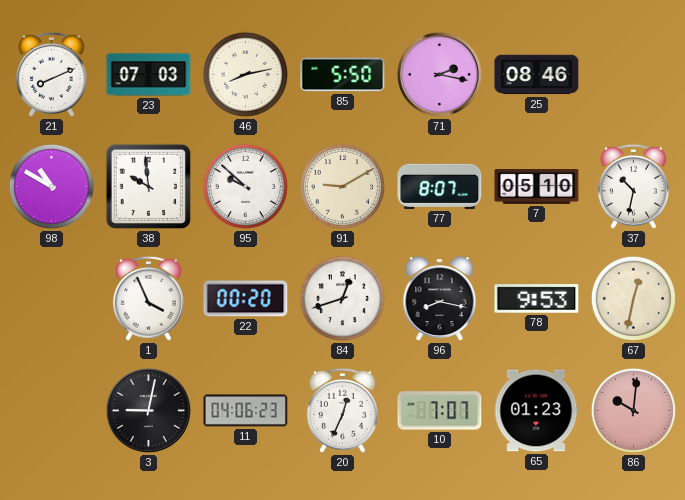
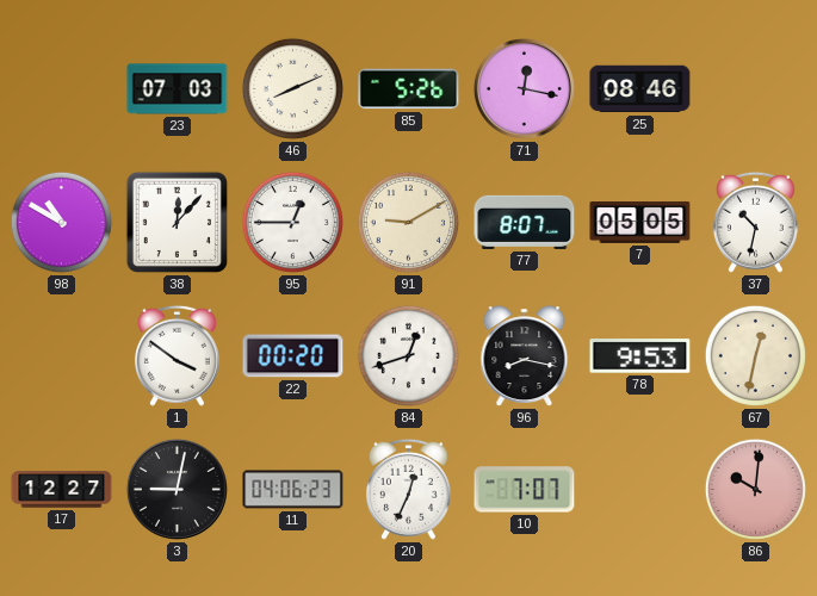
21: 8:11 -> none
46: 8:13 -> 8:11
85: 5:50 -> 5:26
71: 2:17 -> 12:17
38: 9:59 -> 12:07
95: 9:52 -> 12:45
7: 05:10 -> 05:05
1: 3:56 -> 3:51
17: none -> 12:27
65: 01:23 -> none
